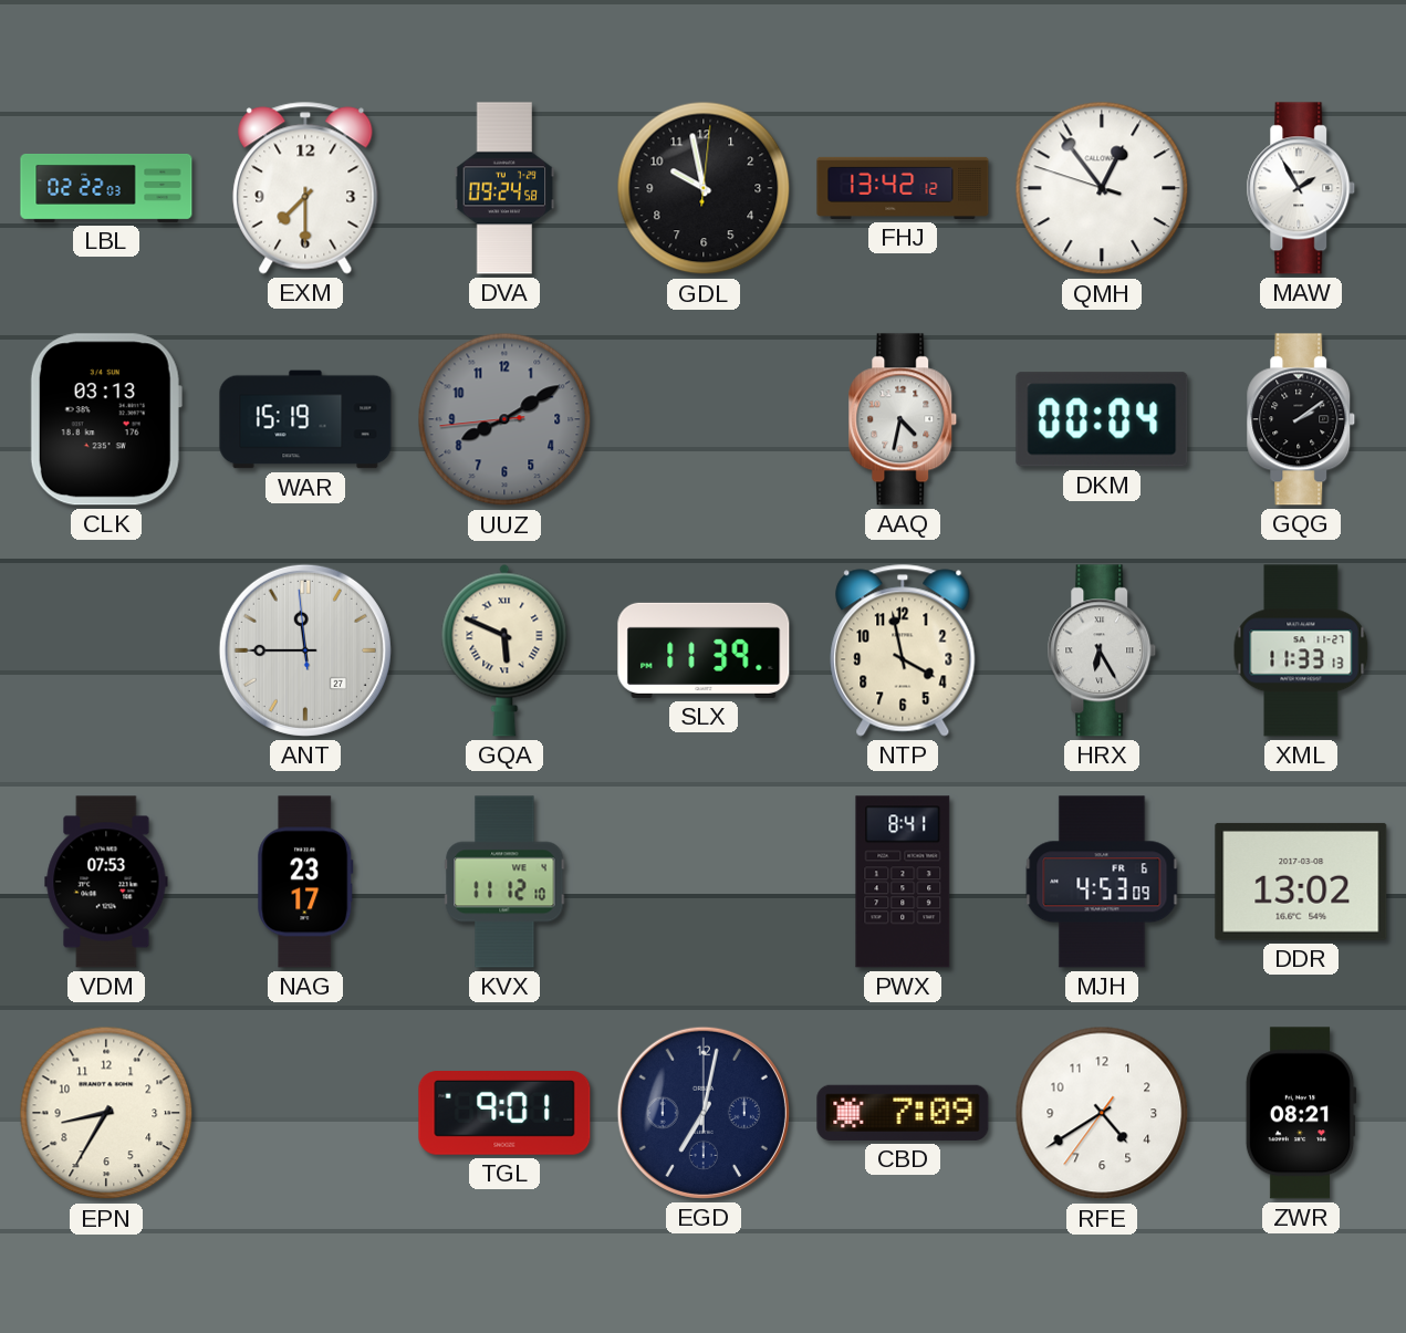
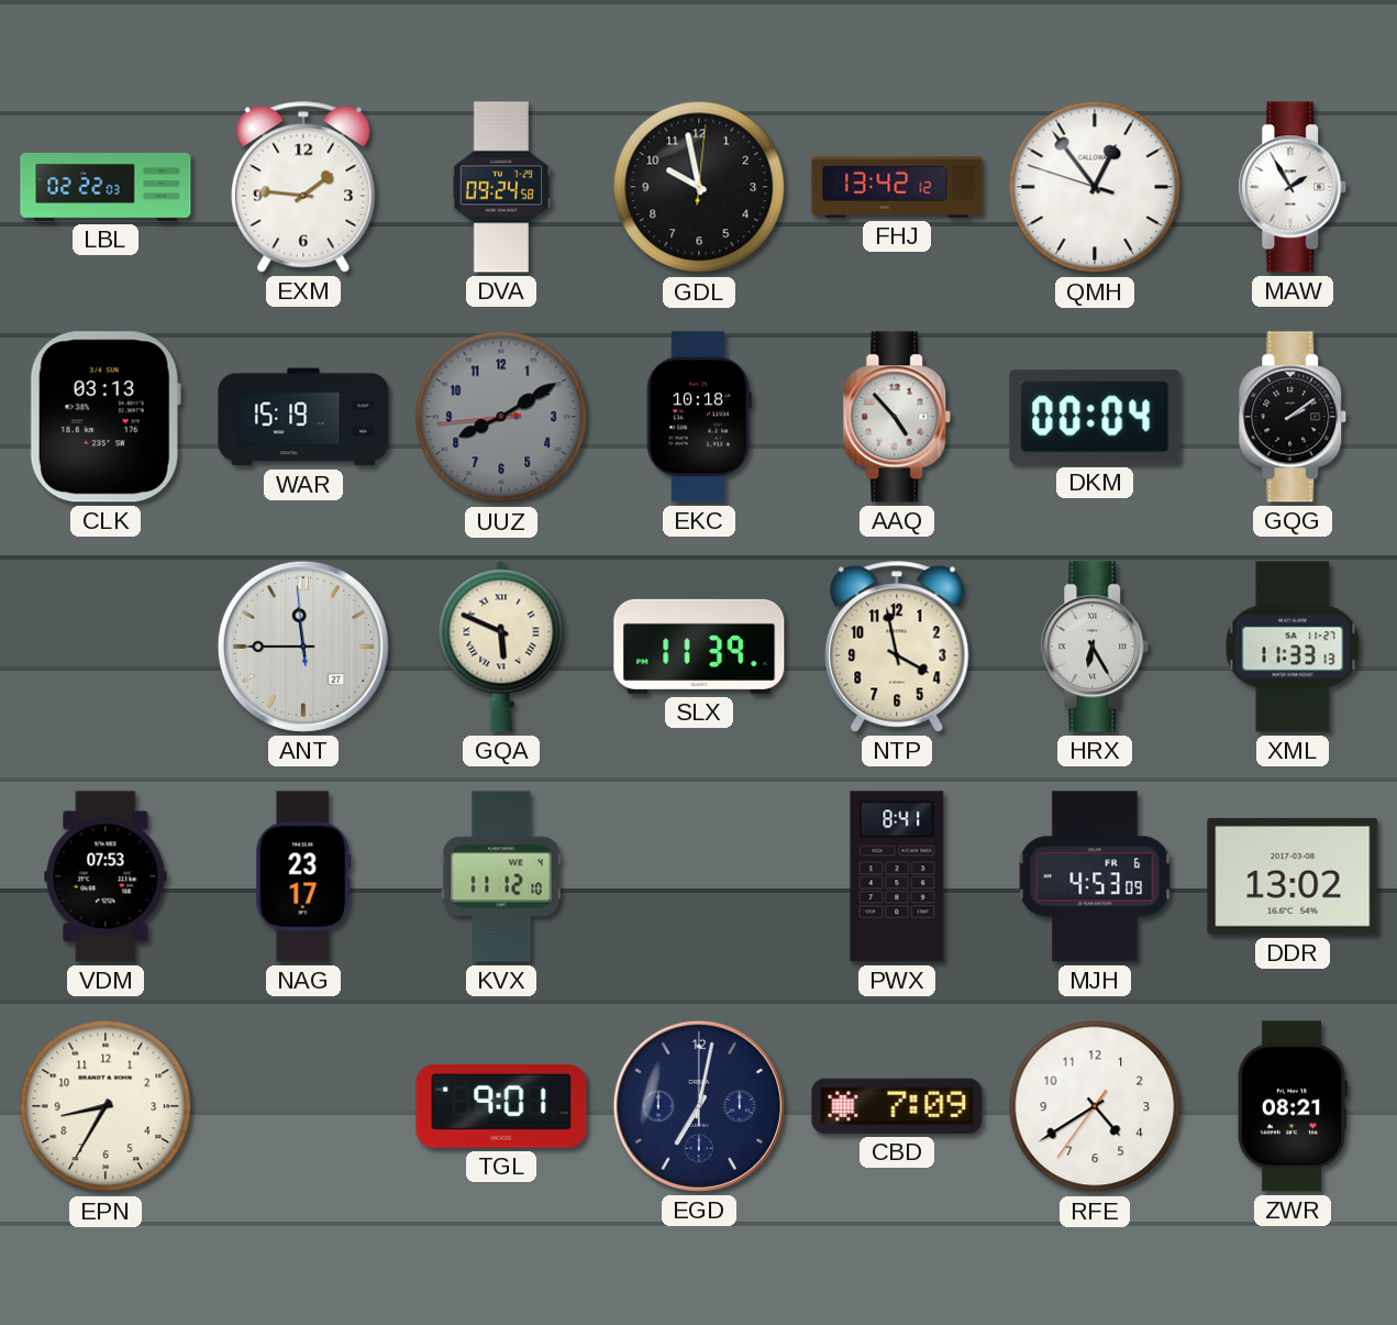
EXM: 7:30 -> 1:46
EKC: none -> 10:18
AAQ: 4:32 -> 4:53
